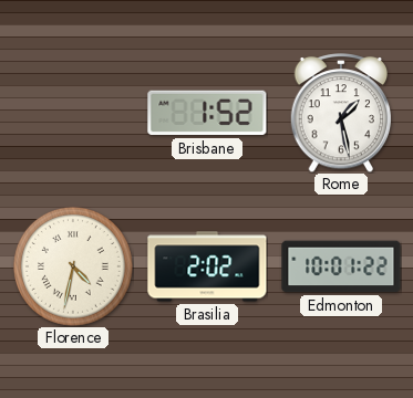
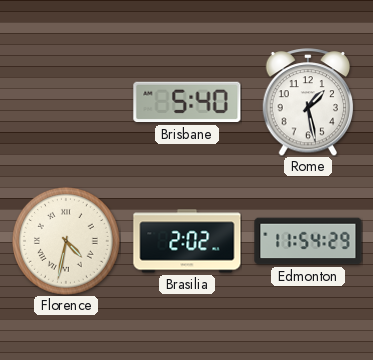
Brisbane: 1:52 -> 5:40
Edmonton: 10:01 -> 11:54
